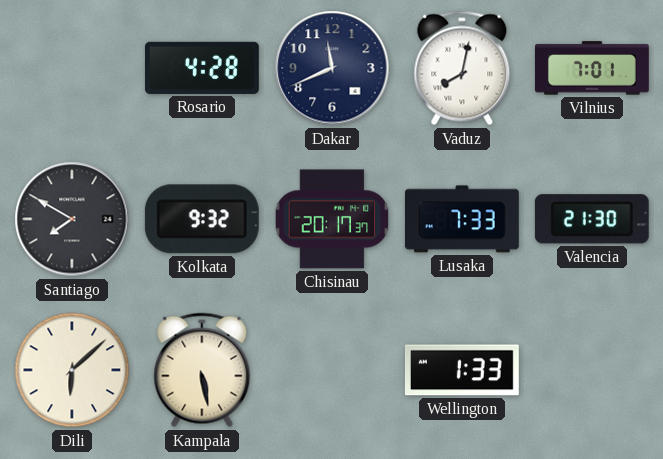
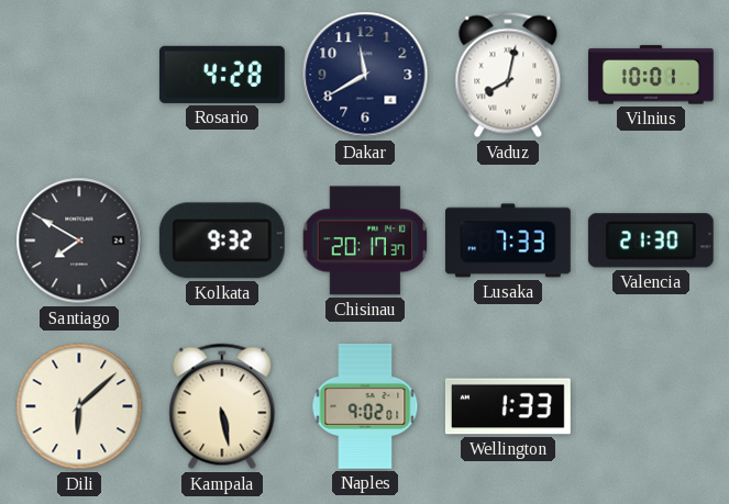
Dakar: 11:41 -> 11:40
Vilnius: 7:01 -> 10:01
Naples: none -> 9:02
